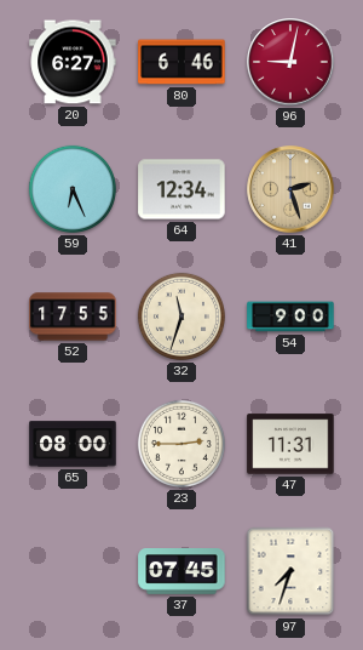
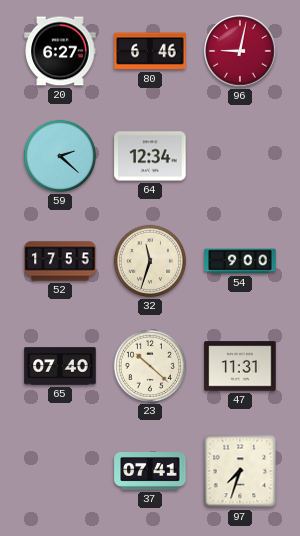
59: 6:26 -> 2:22
41: 2:27 -> none
65: 08:00 -> 07:40
23: 2:45 -> 10:22
37: 07:45 -> 07:41
